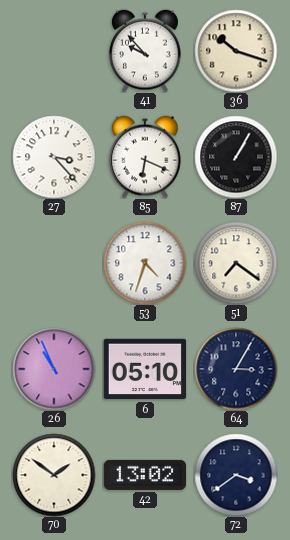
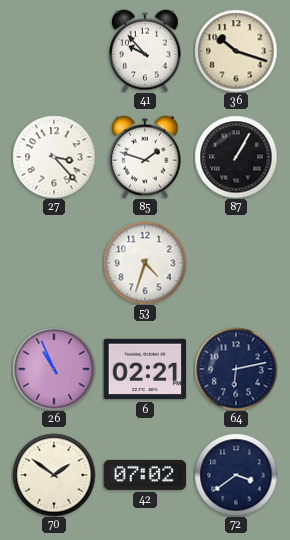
85: 6:19 -> 1:48
51: 7:21 -> none
6: 05:10 -> 02:21
64: 3:05 -> 6:13
42: 13:02 -> 07:02
